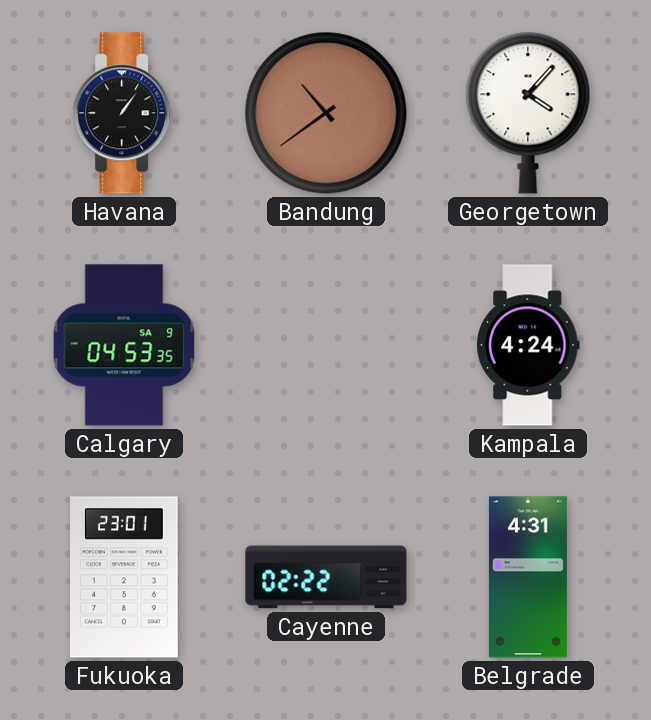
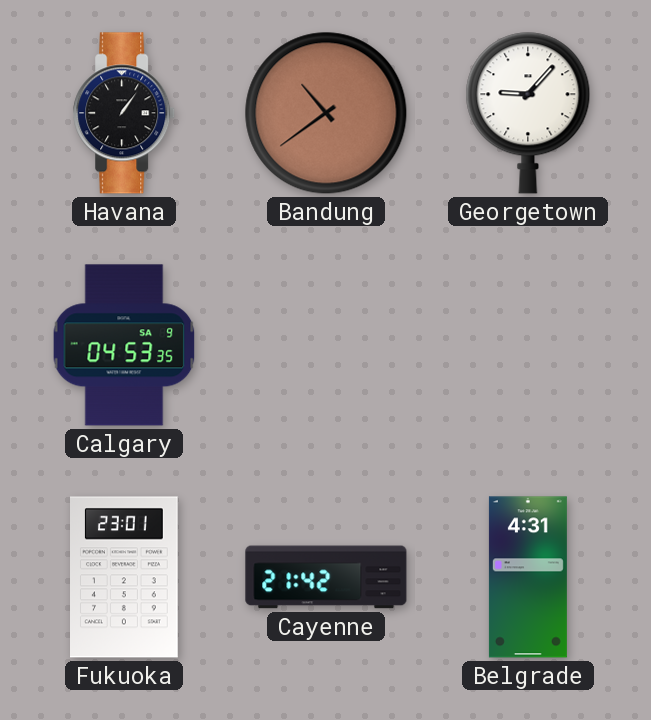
Georgetown: 4:07 -> 9:07
Kampala: 4:24 -> none
Cayenne: 02:22 -> 21:42
